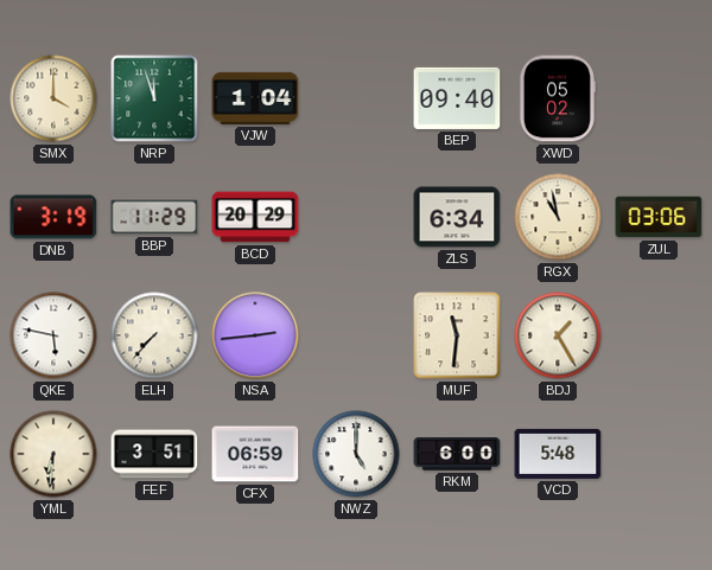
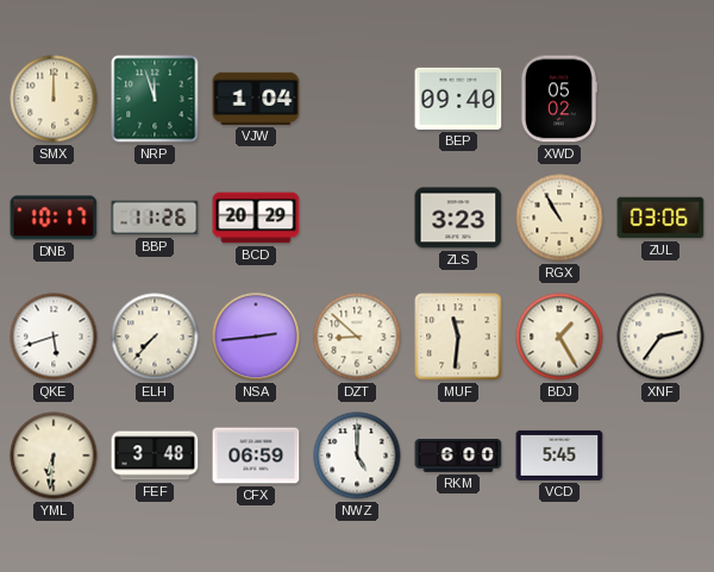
SMX: 4:00 -> 12:00
DNB: 3:19 -> 10:17
BBP: 11:29 -> 11:26
ZLS: 6:34 -> 3:23
RGX: 10:58 -> 10:55
QKE: 5:47 -> 5:42
DZT: none -> 8:52
XNF: none -> 2:36
FEF: 3:51 -> 3:48
VCD: 5:48 -> 5:45
